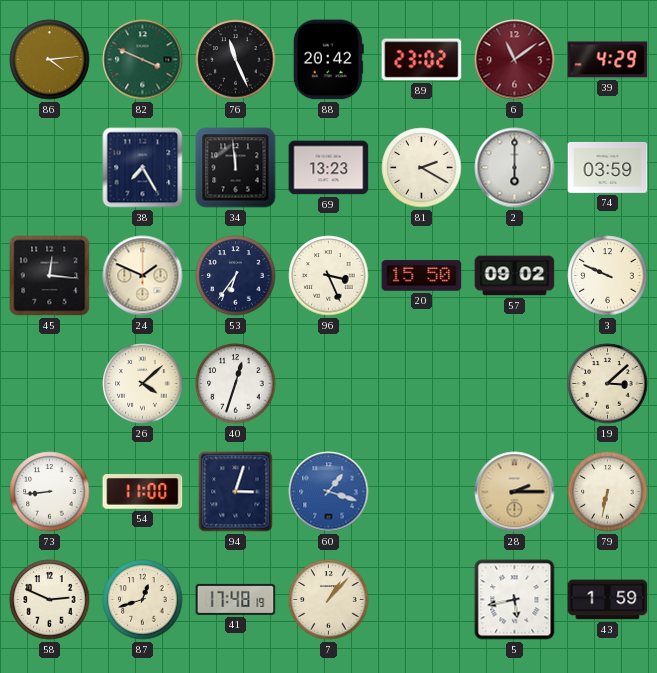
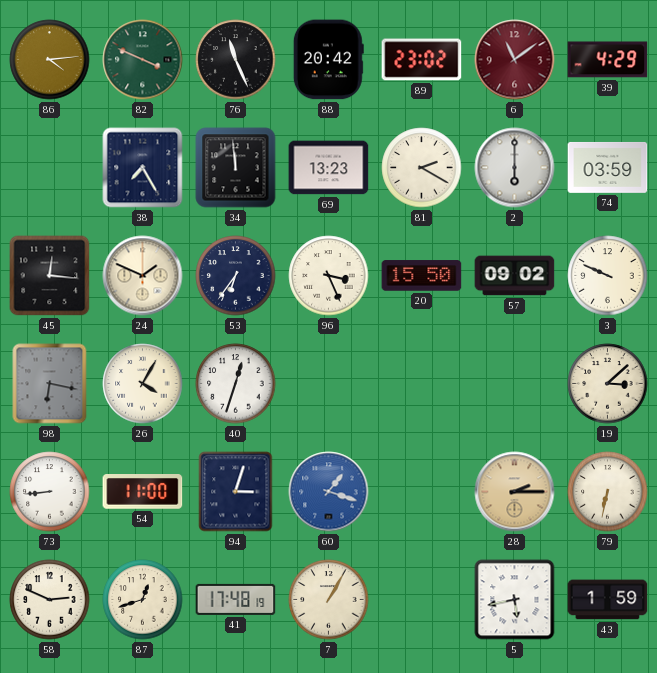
98: none -> 6:17
26: 4:08 -> 4:05
7: 1:07 -> 1:05
